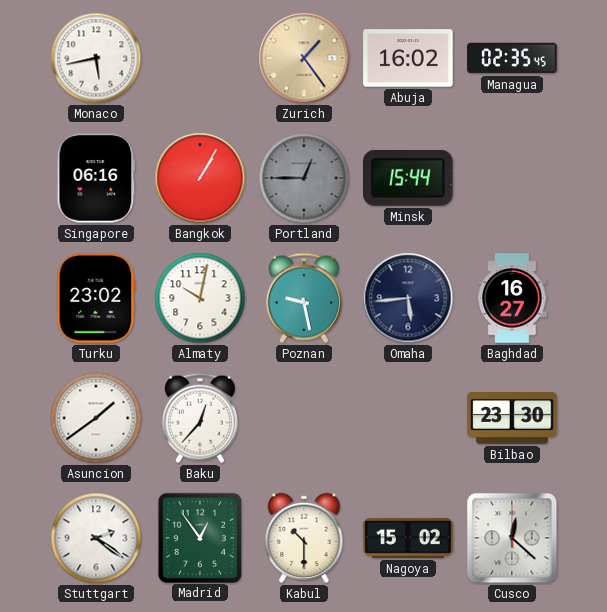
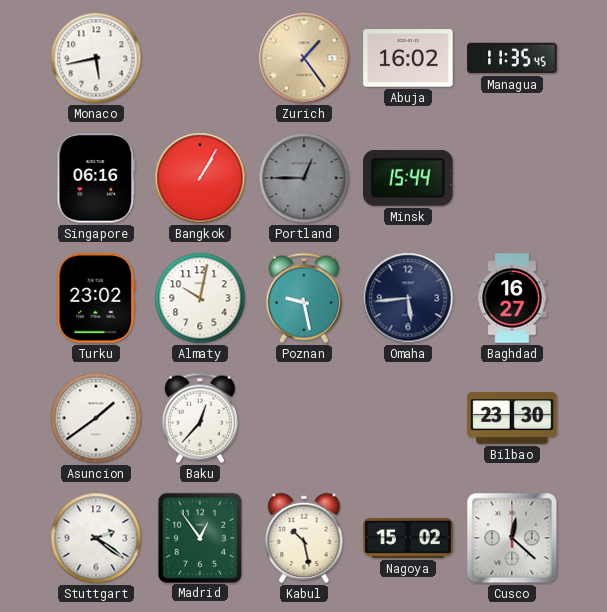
Managua: 02:35 -> 11:35
Kabul: 10:30 -> 10:28
